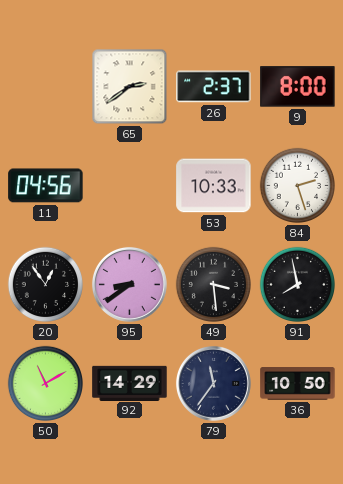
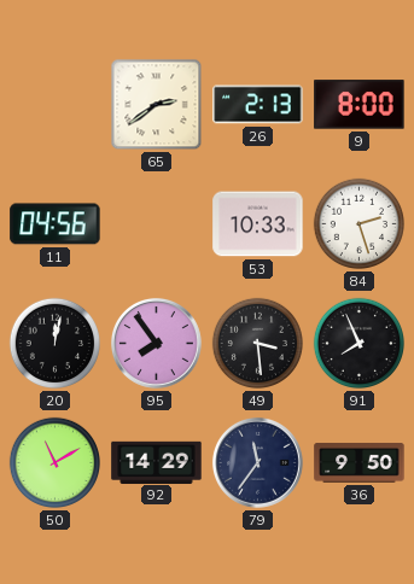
26: 2:37 -> 2:13
20: 12:54 -> 12:02
95: 8:39 -> 7:54
91: 7:58 -> 7:56
36: 10:50 -> 9:50
